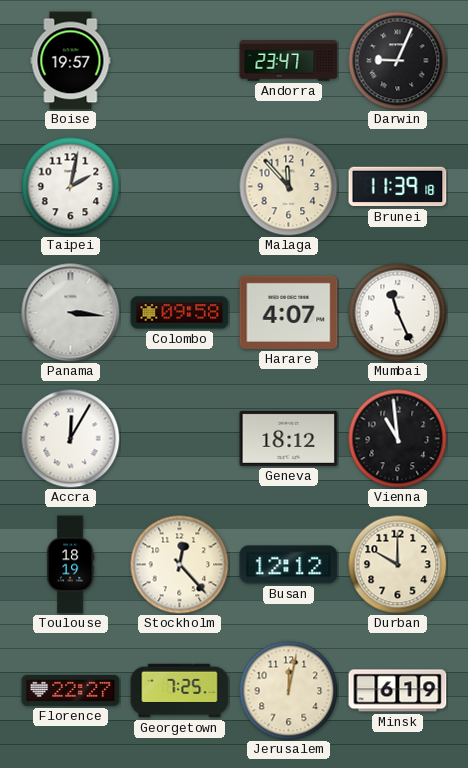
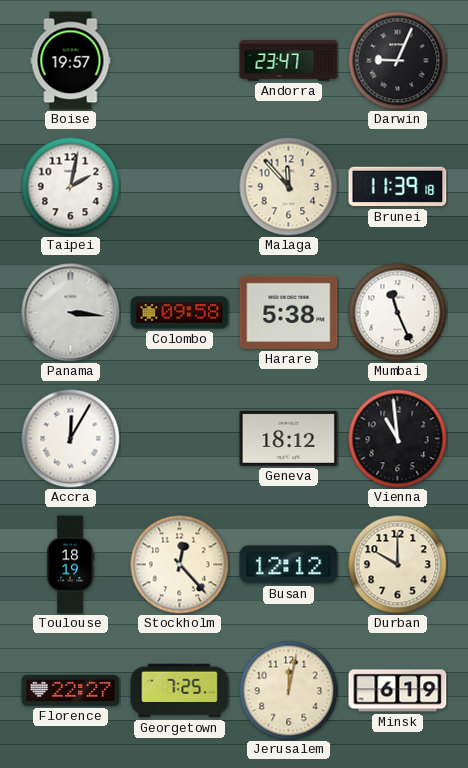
Harare: 4:07 -> 5:38
